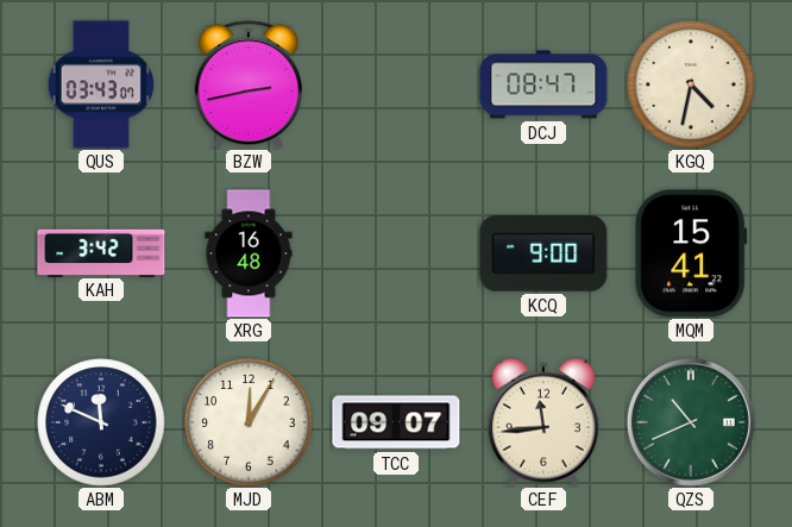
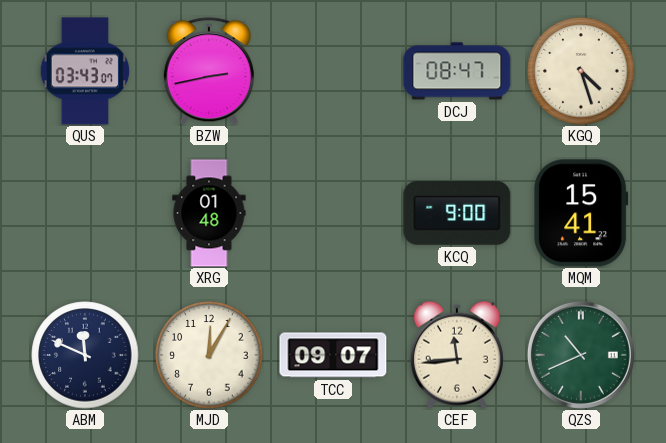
KGQ: 4:32 -> 4:27
KAH: 3:42 -> none
XRG: 16:48 -> 01:48
